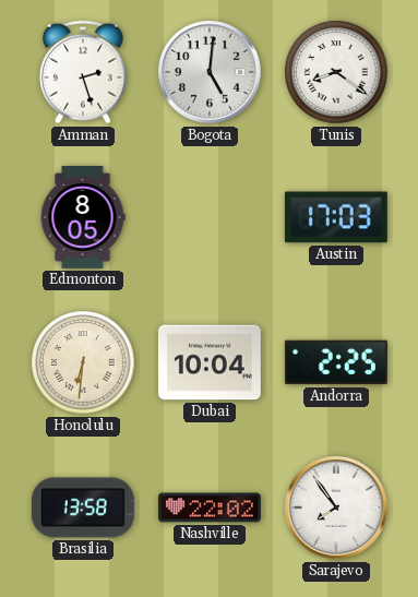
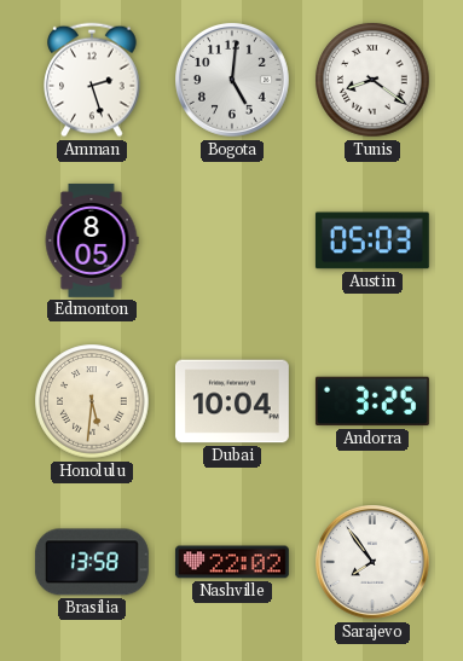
Austin: 17:03 -> 05:03
Honolulu: 6:31 -> 5:31
Andorra: 2:25 -> 3:25
